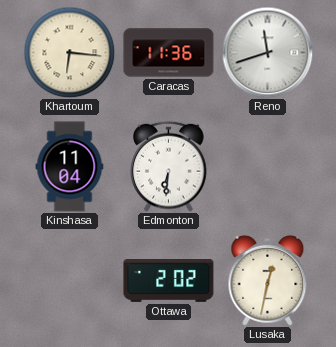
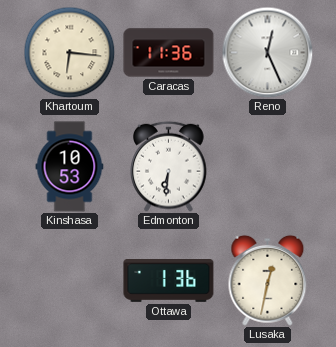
Reno: 11:42 -> 12:26
Kinshasa: 11:04 -> 10:53
Ottawa: 2:02 -> 1:36
